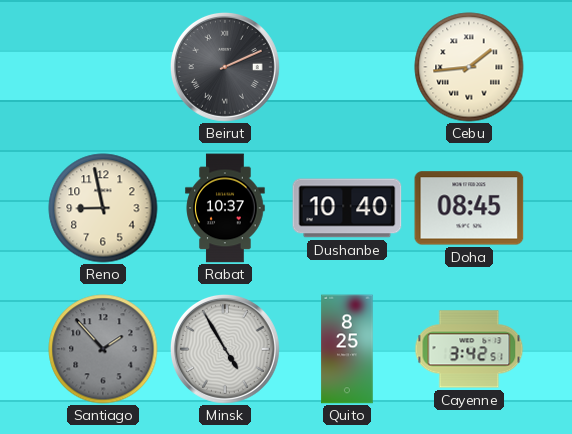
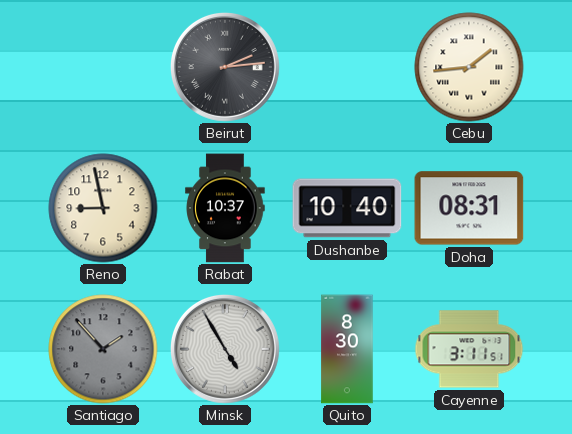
Beirut: 2:11 -> 2:14
Doha: 08:45 -> 08:31
Quito: 8:25 -> 8:30
Cayenne: 3:42 -> 3:11
